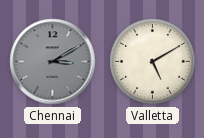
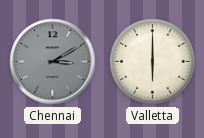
Valletta: 5:10 -> 6:00
